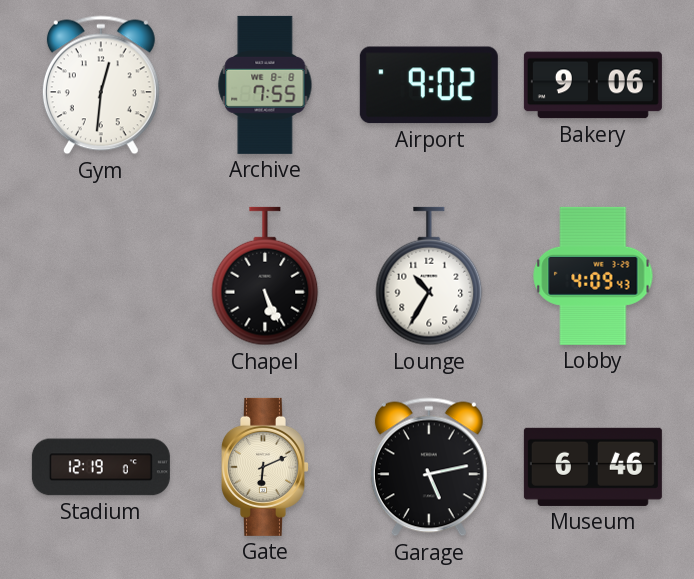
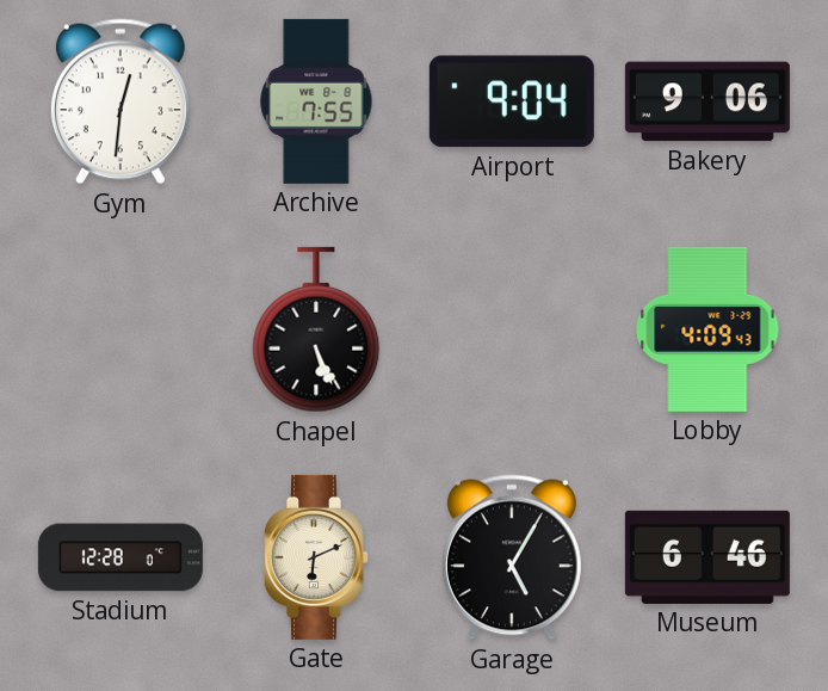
Airport: 9:02 -> 9:04
Lounge: 10:35 -> none
Stadium: 12:19 -> 12:28
Garage: 5:13 -> 5:05
